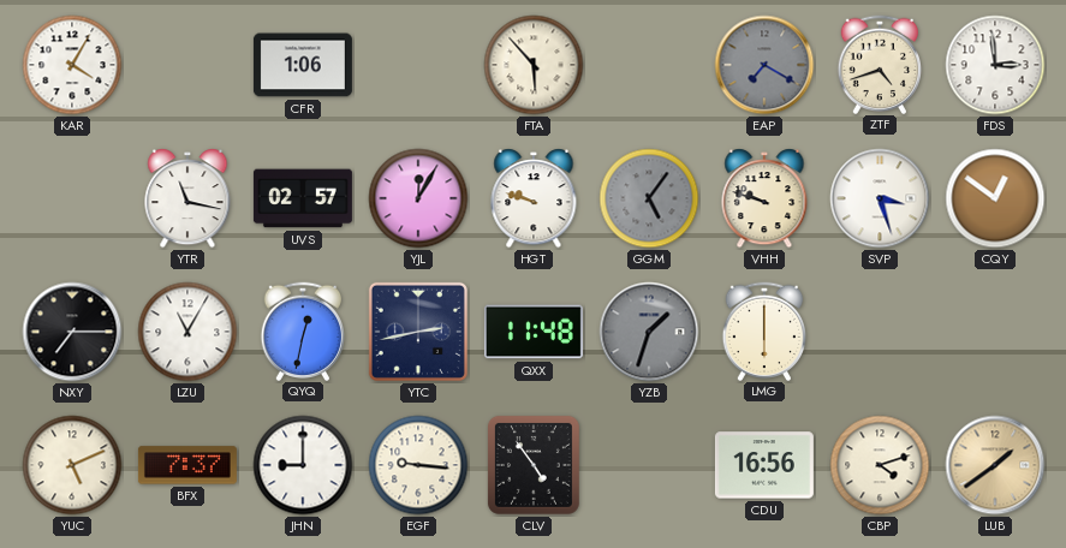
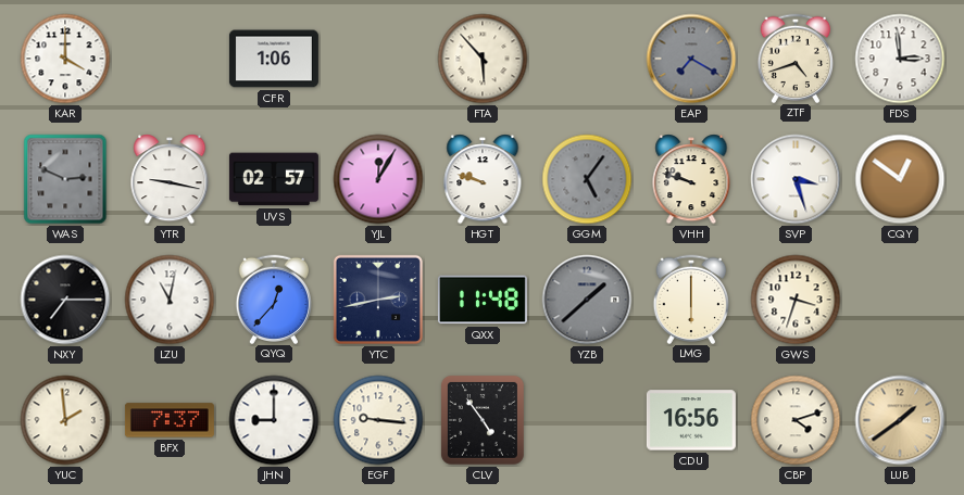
KAR: 4:05 -> 4:00
WAS: none -> 2:49
YTR: 11:17 -> 9:17
LZU: 11:05 -> 11:02
QYQ: 12:32 -> 12:37
YZB: 1:33 -> 1:38
GWS: none -> 3:33
YUC: 5:11 -> 1:59
